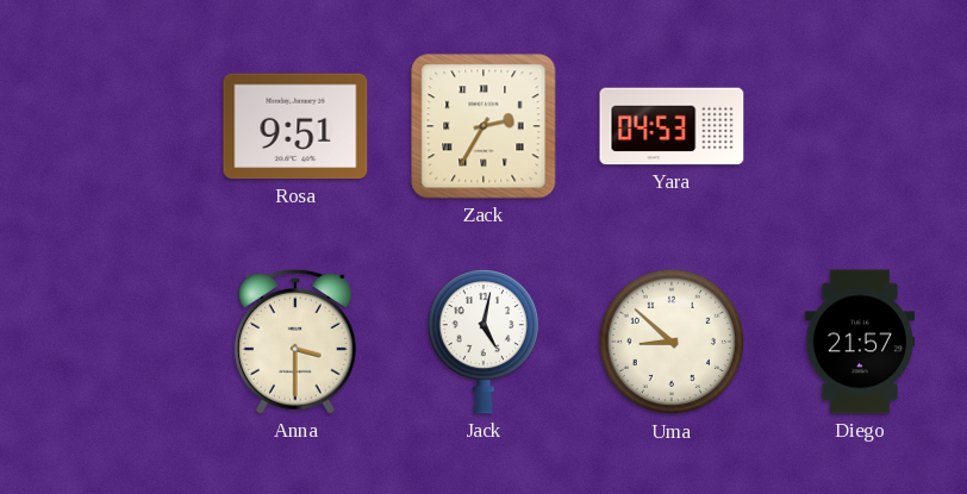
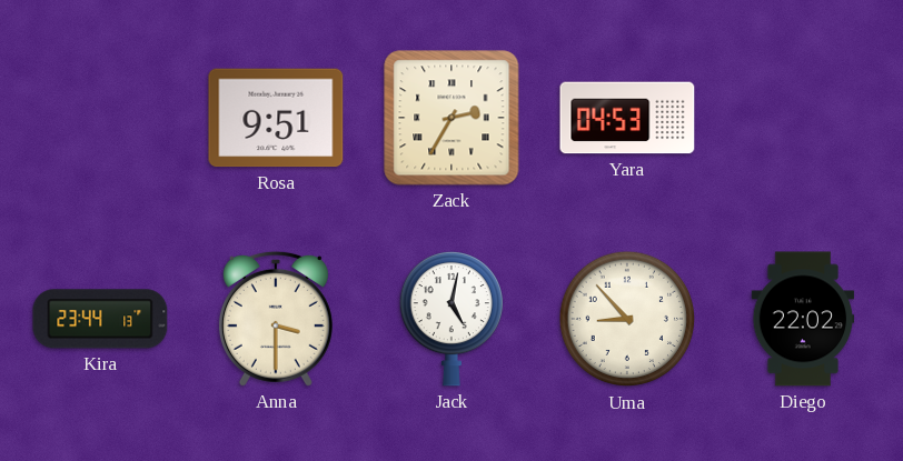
Kira: none -> 23:44
Uma: 8:52 -> 8:53
Diego: 21:57 -> 22:02
